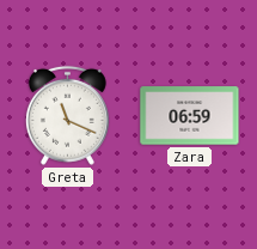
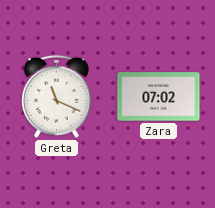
Zara: 06:59 -> 07:02
